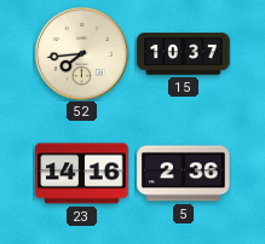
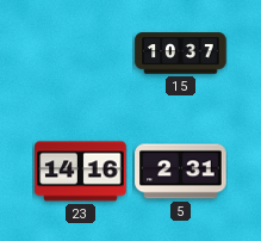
52: 7:44 -> none
5: 2:36 -> 2:31
